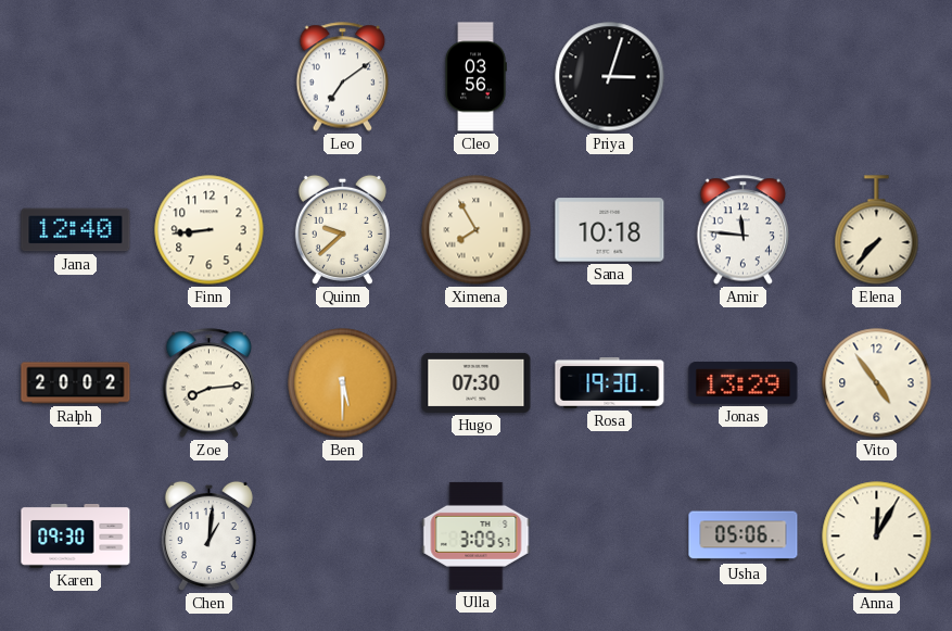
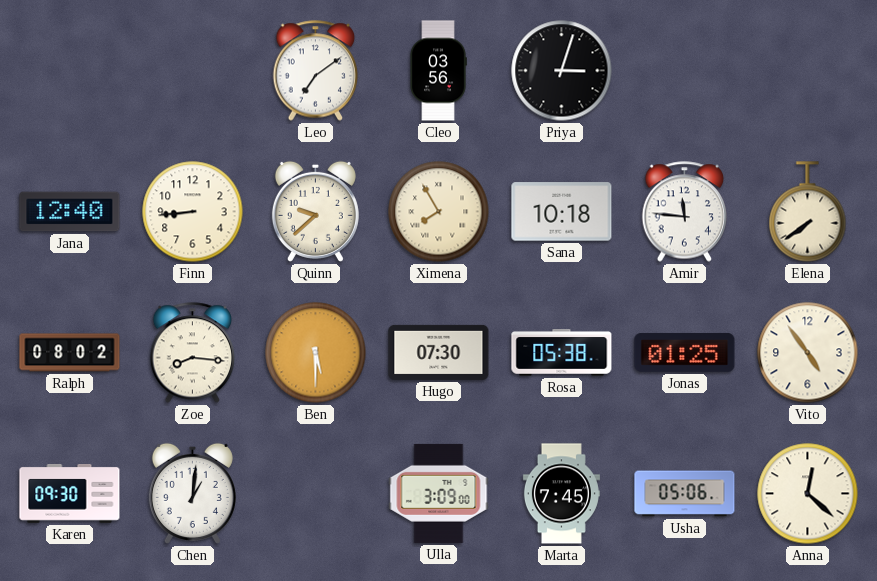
Elena: 7:37 -> 7:39
Ralph: 20:02 -> 08:02
Zoe: 8:14 -> 8:16
Rosa: 19:30 -> 05:38
Jonas: 13:29 -> 01:25
Ulla: 3:09:57 -> 3:09:00
Marta: none -> 7:45
Anna: 12:05 -> 12:22
